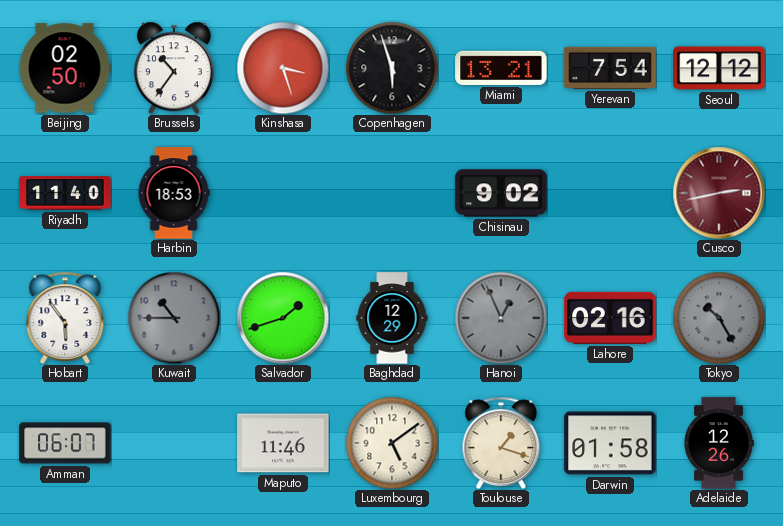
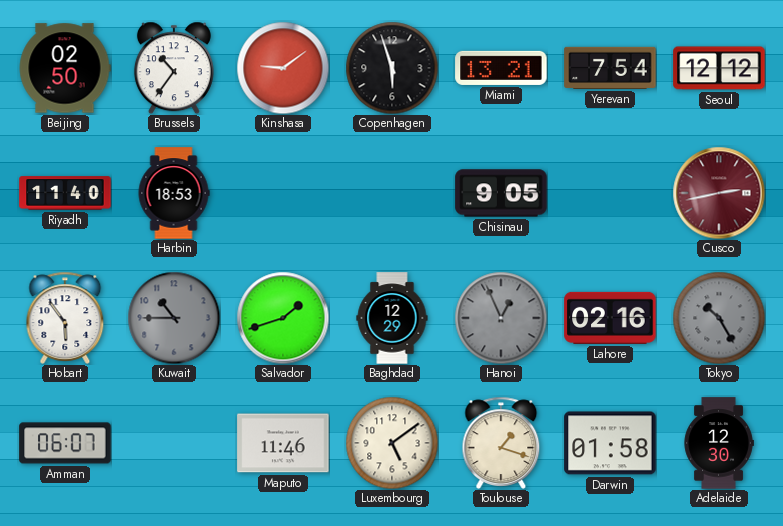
Kinshasa: 3:27 -> 9:09
Chisinau: 9:02 -> 9:05
Adelaide: 12:26 -> 12:30
